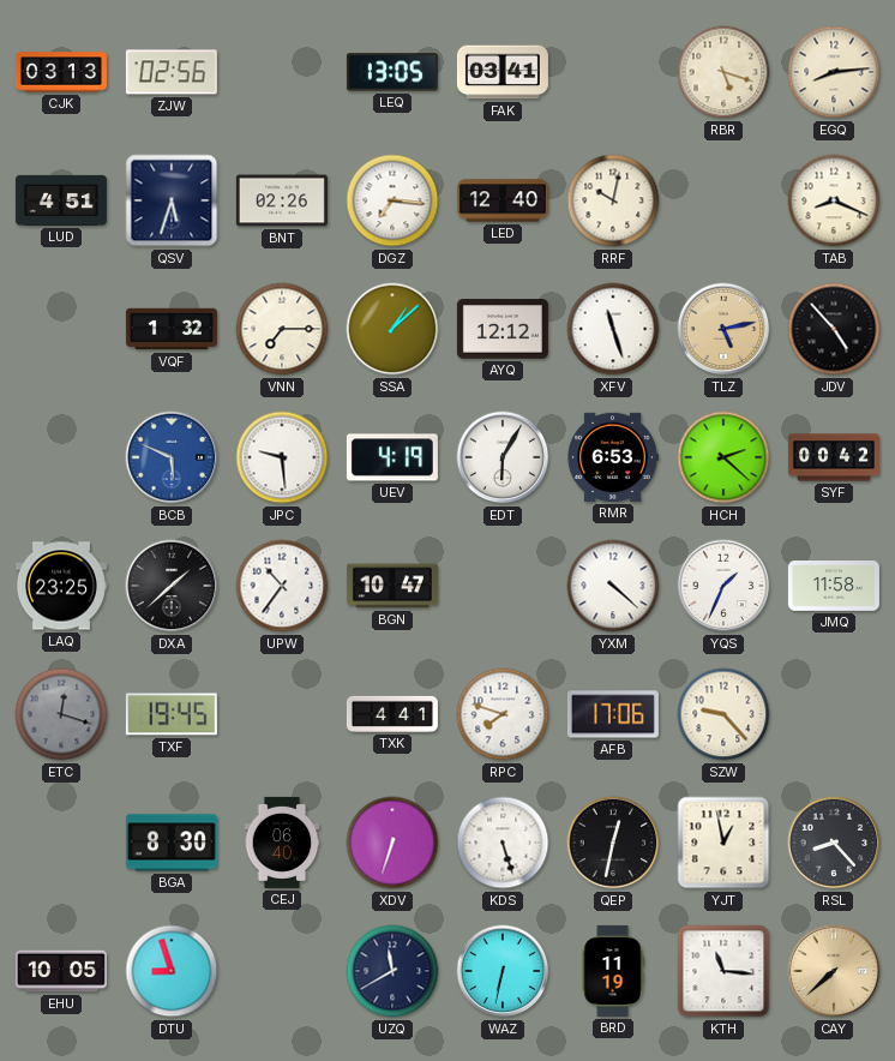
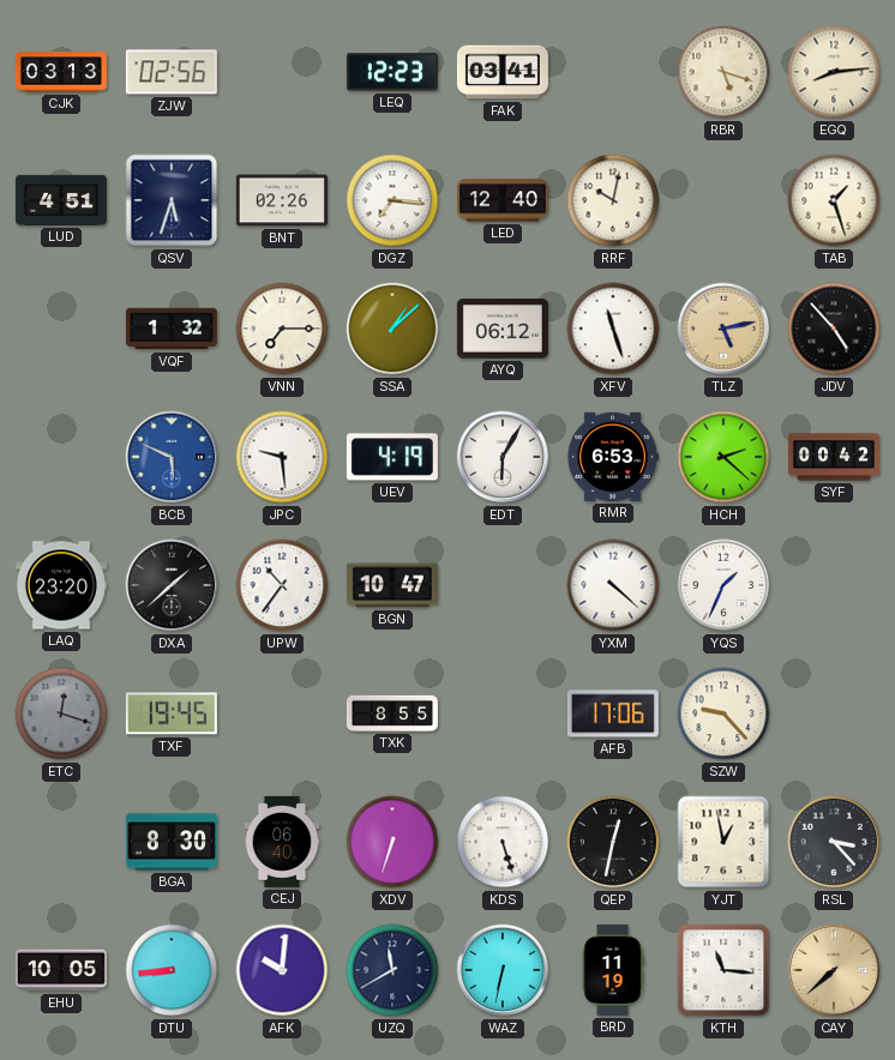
LEQ: 13:05 -> 12:23
TAB: 8:19 -> 1:27
AYQ: 12:12 -> 06:12
LAQ: 23:25 -> 23:20
JMQ: 11:58 -> none
TXK: 4:41 -> 8:55
RPC: 7:48 -> none
RSL: 8:23 -> 3:23
DTU: 8:57 -> 8:44
AFK: none -> 10:01
